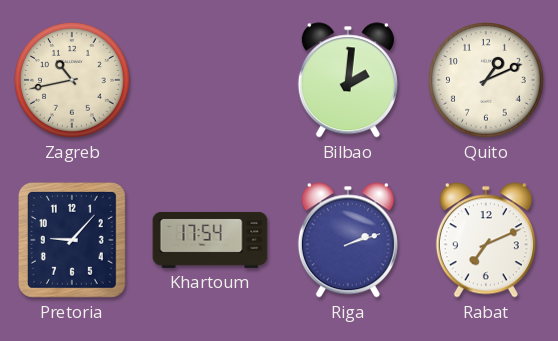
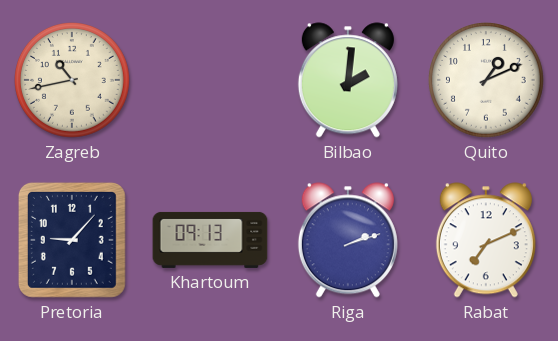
Khartoum: 17:54 -> 09:13
